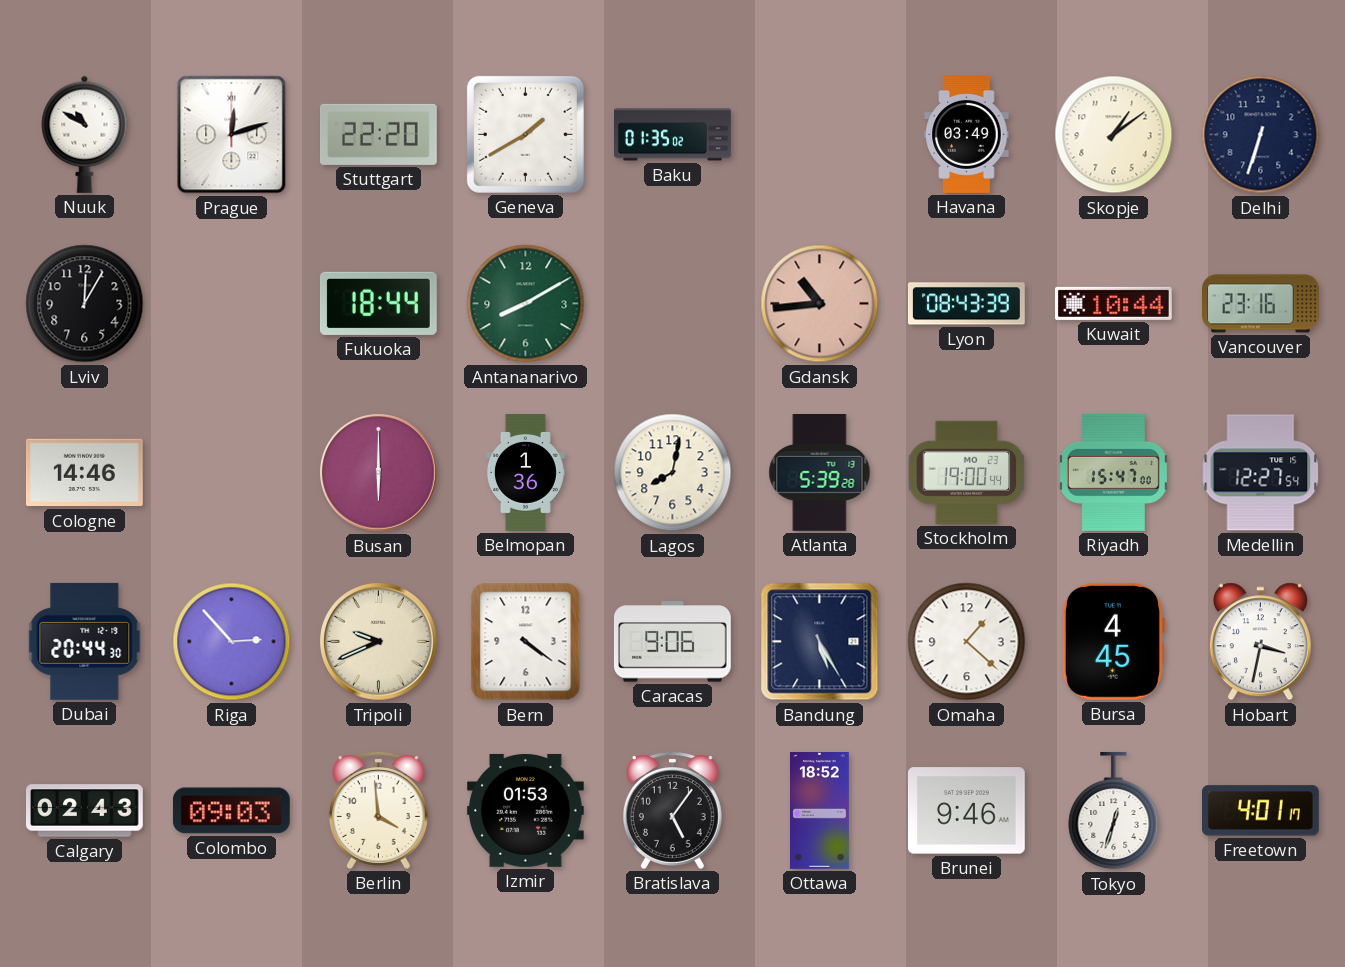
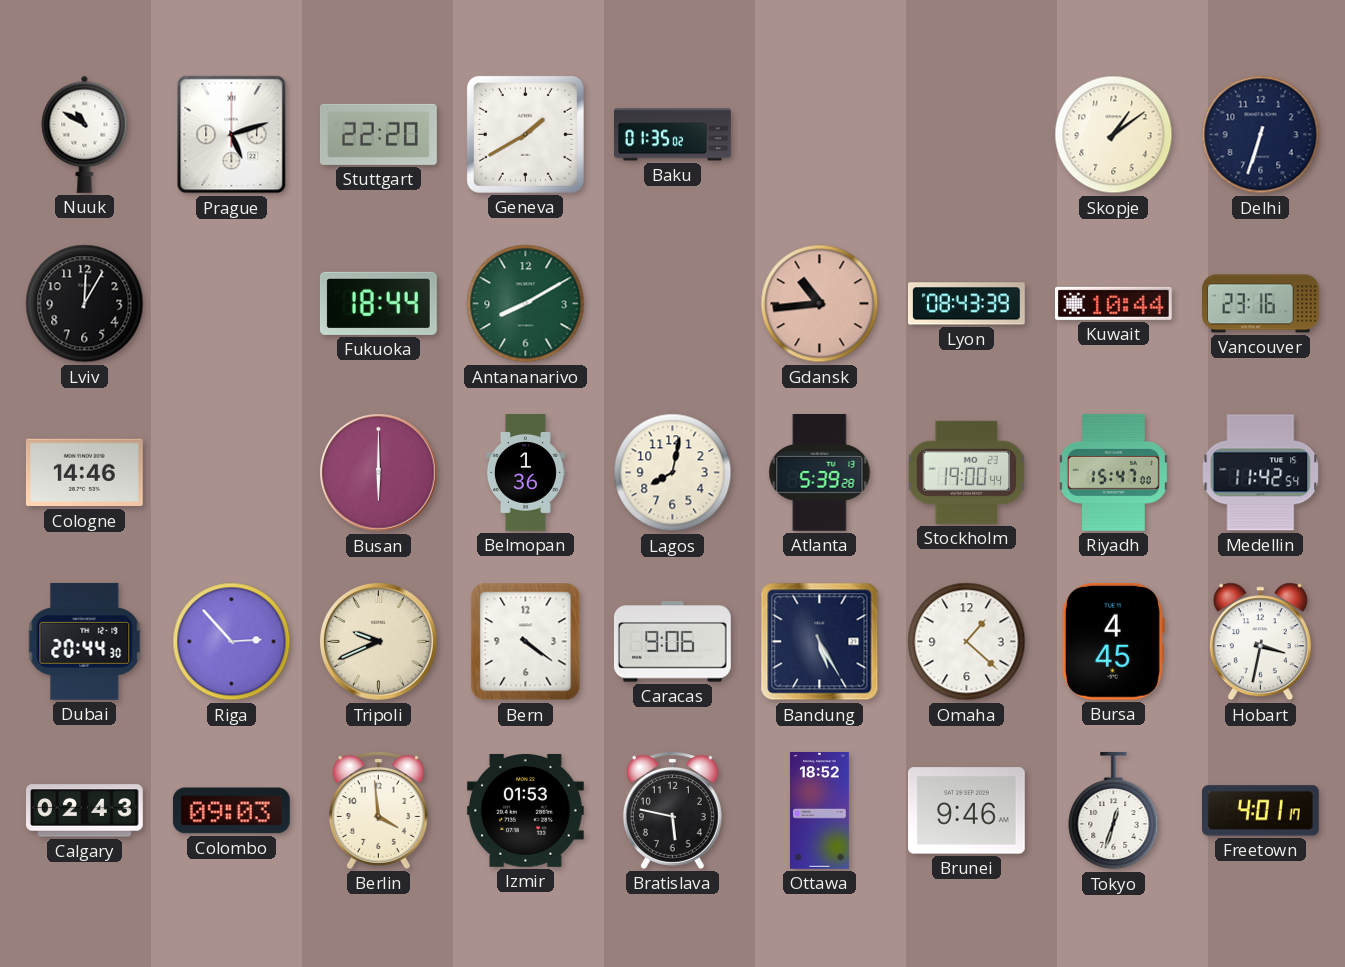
Prague: 12:12 -> 5:12
Havana: 03:49 -> none
Medellin: 12:27 -> 11:42
Bratislava: 5:06 -> 5:47
